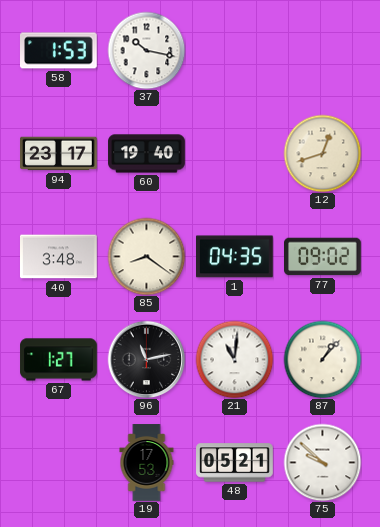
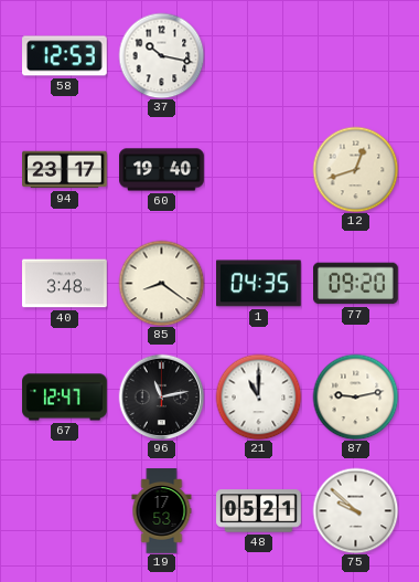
58: 1:53 -> 12:53
77: 09:02 -> 09:20
67: 1:27 -> 12:47
21: 11:01 -> 11:00
87: 1:07 -> 9:13
